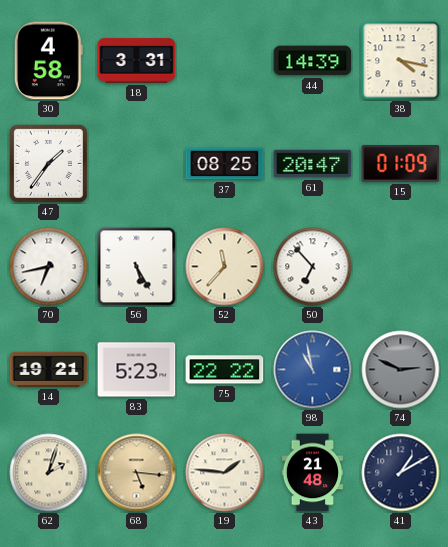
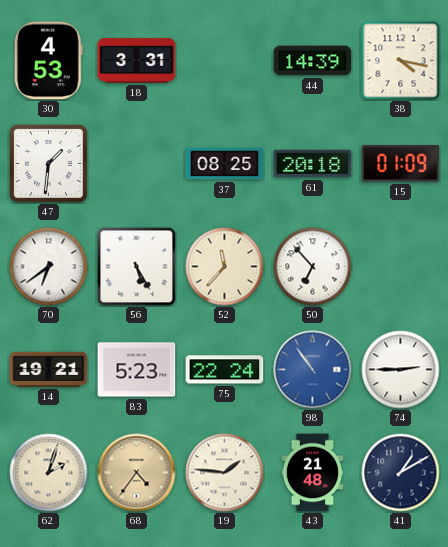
30: 4:58 -> 4:53
47: 1:36 -> 1:31
61: 20:47 -> 20:18
70: 6:43 -> 6:39
75: 22:22 -> 22:24
98: 10:58 -> 10:54
74: 2:49 -> 2:45
74 dial: grey -> white
68: 5:16 -> 4:36
